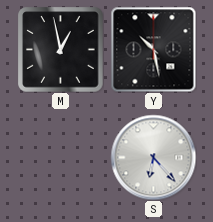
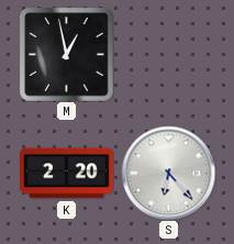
Y: 10:28 -> none
K: none -> 2:20
